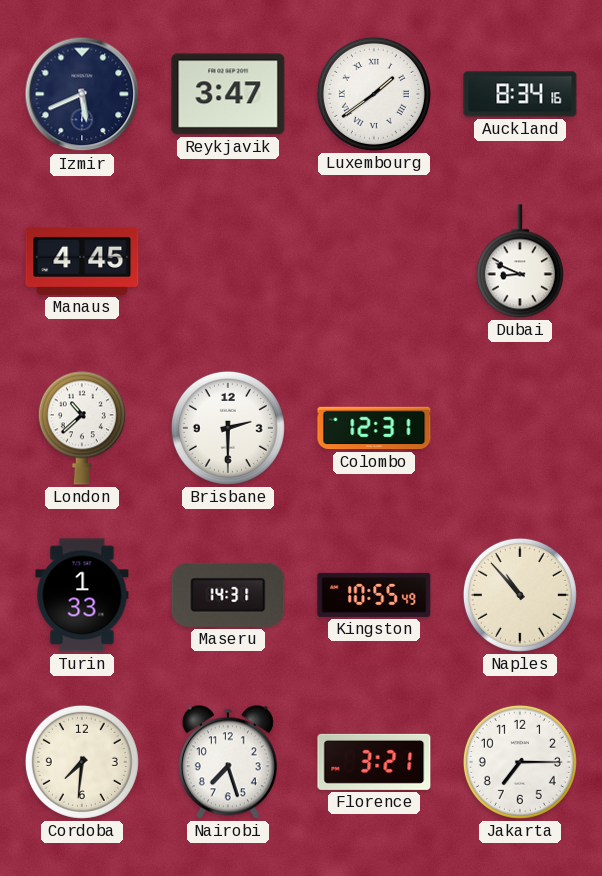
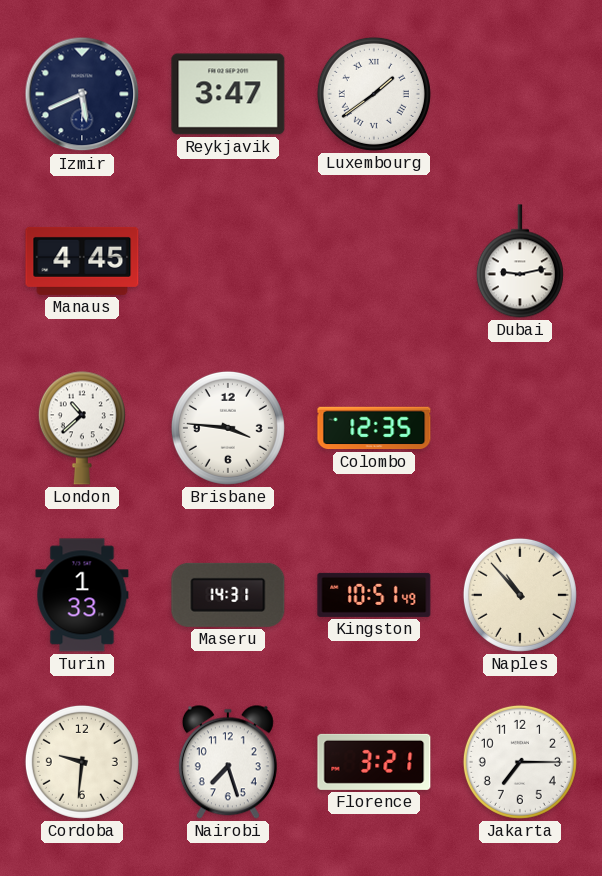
Auckland: 8:34 -> none
Dubai: 8:49 -> 9:13
Brisbane: 2:30 -> 3:46
Colombo: 12:31 -> 12:35
Kingston: 10:55 -> 10:51
Cordoba: 7:31 -> 9:31
